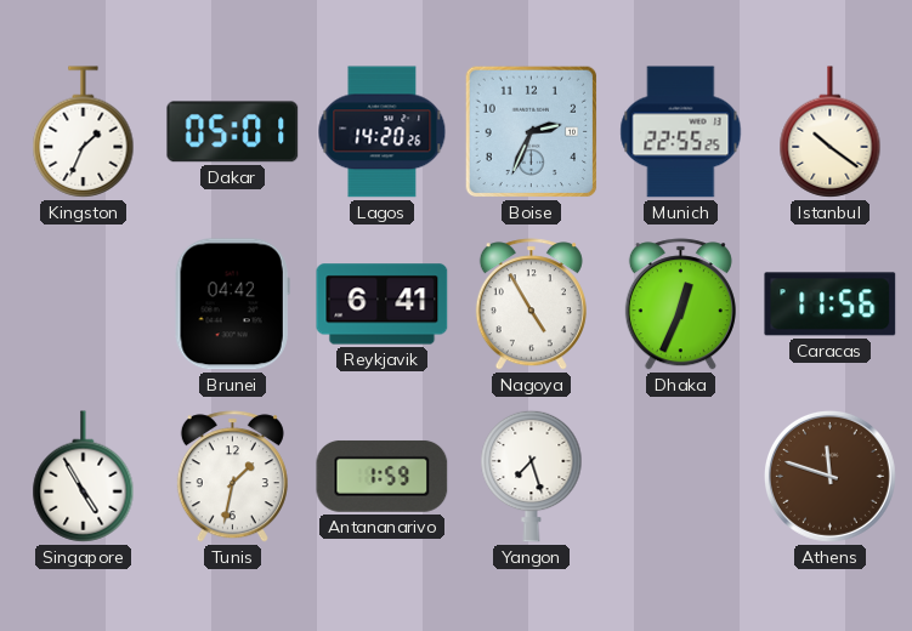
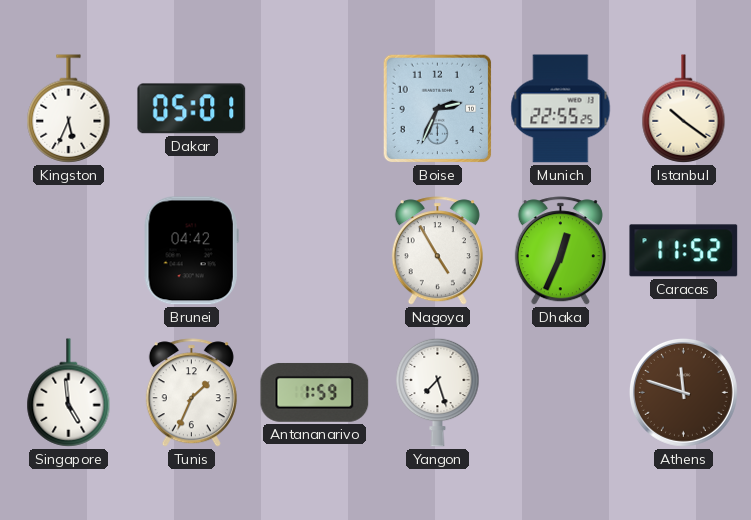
Kingston: 1:34 -> 5:34
Lagos: 14:20 -> none
Reykjavik: 6:41 -> none
Caracas: 11:56 -> 11:52
Singapore: 4:55 -> 4:59
Tunis: 1:32 -> 1:34
